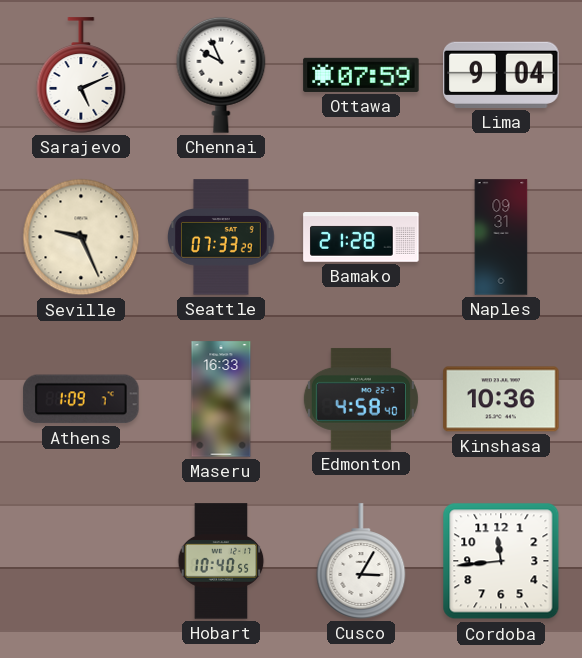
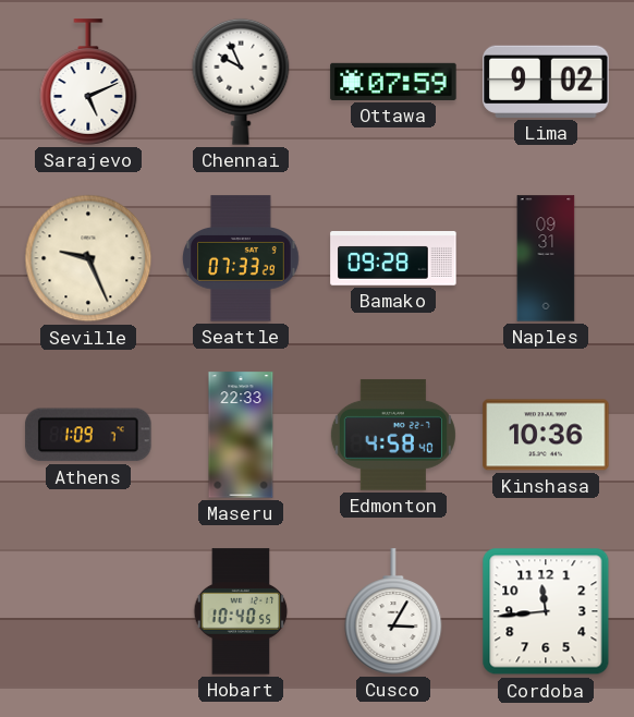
Lima: 9:04 -> 9:02
Bamako: 21:28 -> 09:28
Maseru: 16:33 -> 22:33
